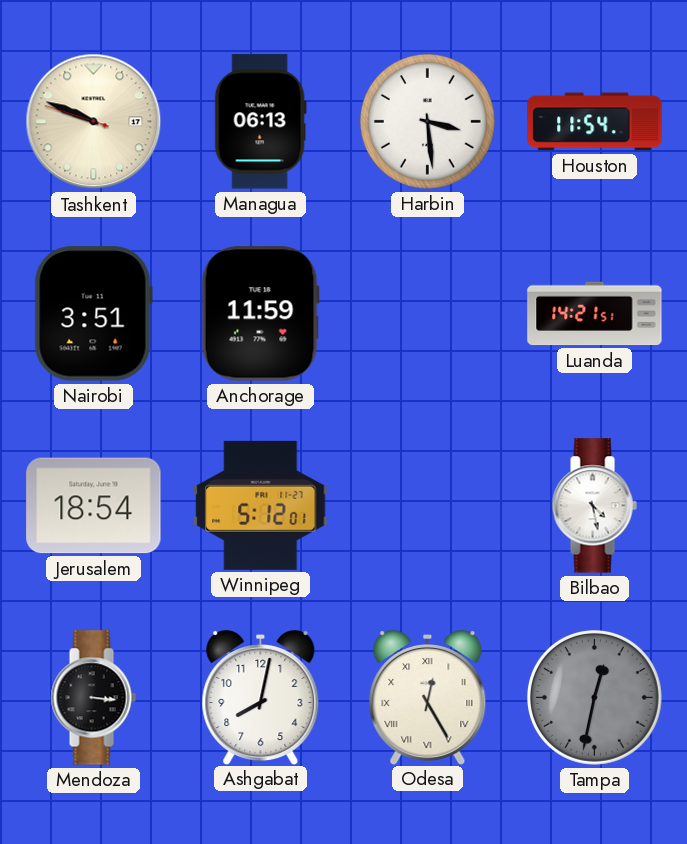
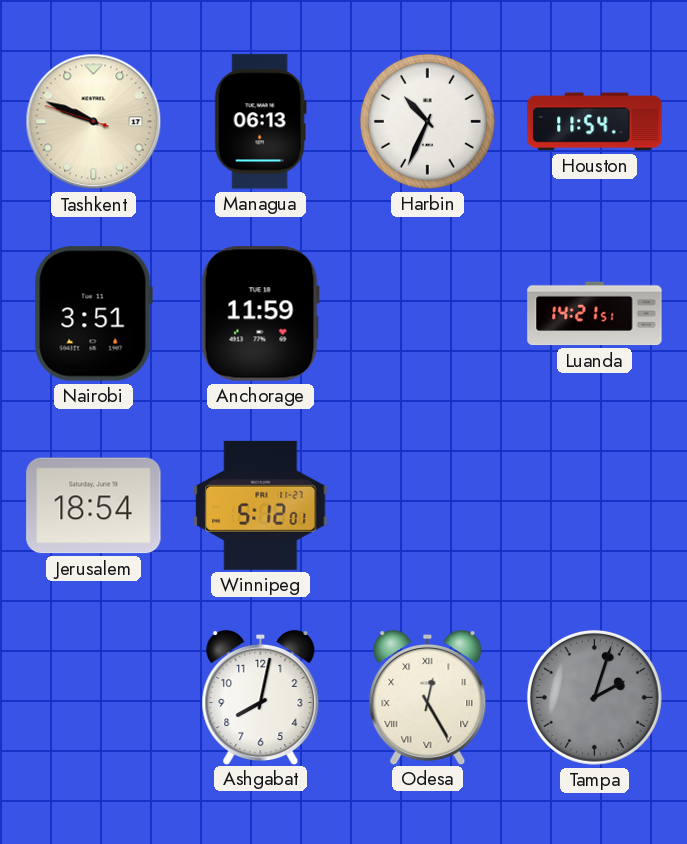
Harbin: 3:29 -> 10:34
Bilbao: 4:28 -> none
Mendoza: 3:16 -> none
Tampa: 12:32 -> 2:03
